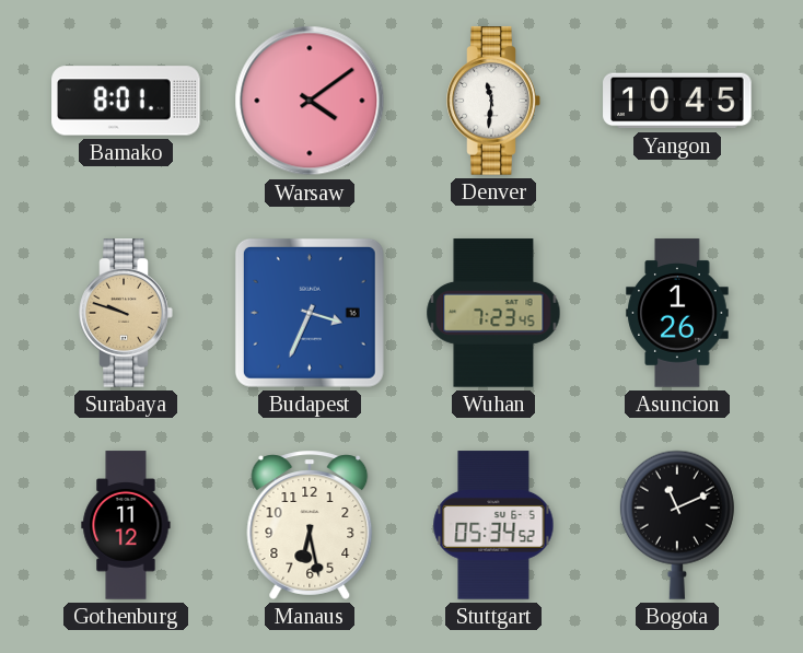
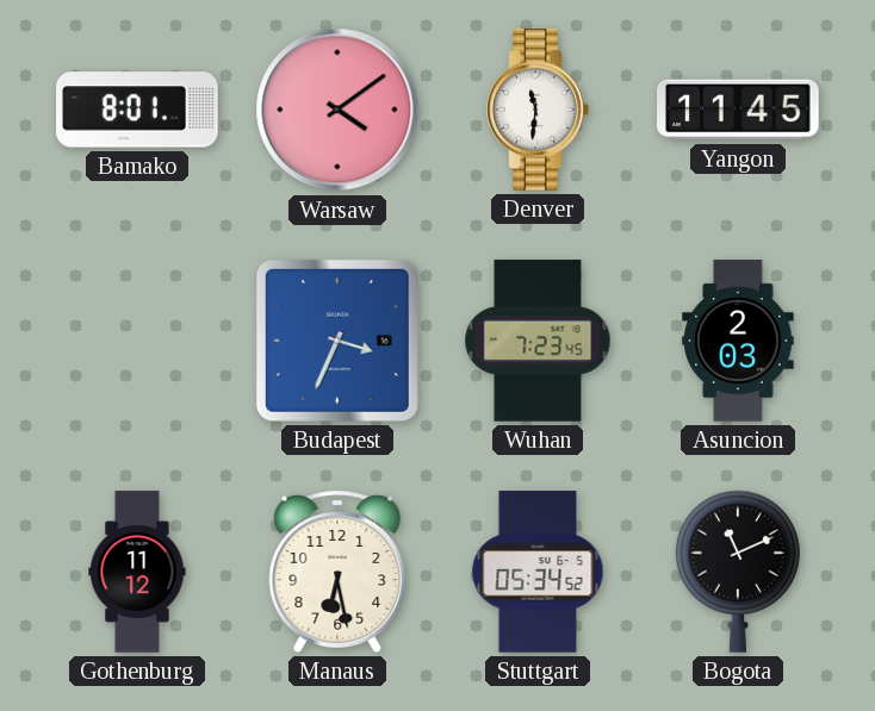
Yangon: 10:45 -> 11:45
Surabaya: 9:48 -> none
Asuncion: 1:26 -> 2:03
